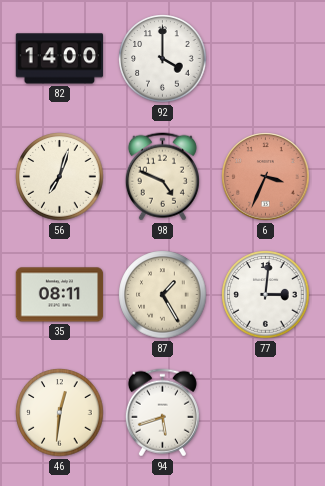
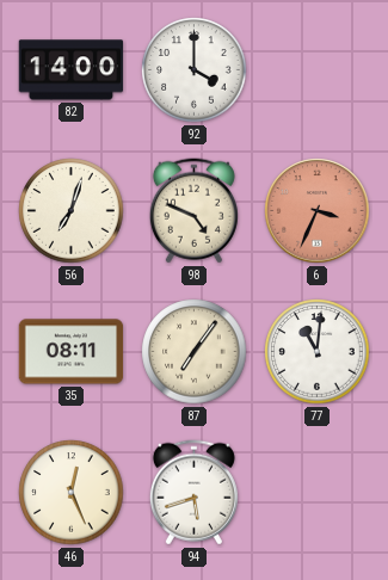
87: 1:25 -> 7:06
77: 3:01 -> 11:01
46: 12:31 -> 12:26
